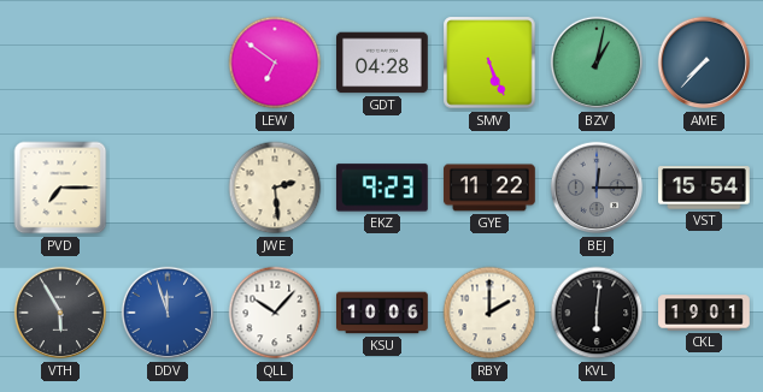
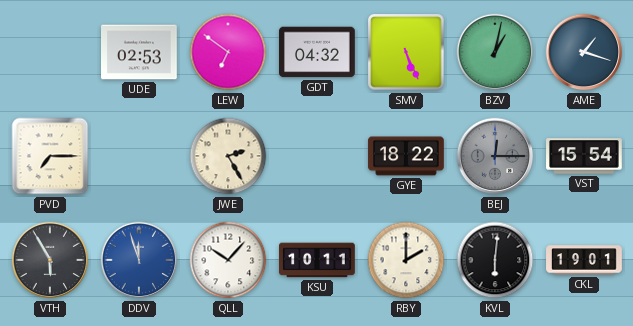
UDE: none -> 02:53
GDT: 04:28 -> 04:32
AME: 7:37 -> 1:18
JWE: 2:29 -> 2:25
EKZ: 9:23 -> none
GYE: 11:22 -> 18:22
KSU: 10:06 -> 10:11
